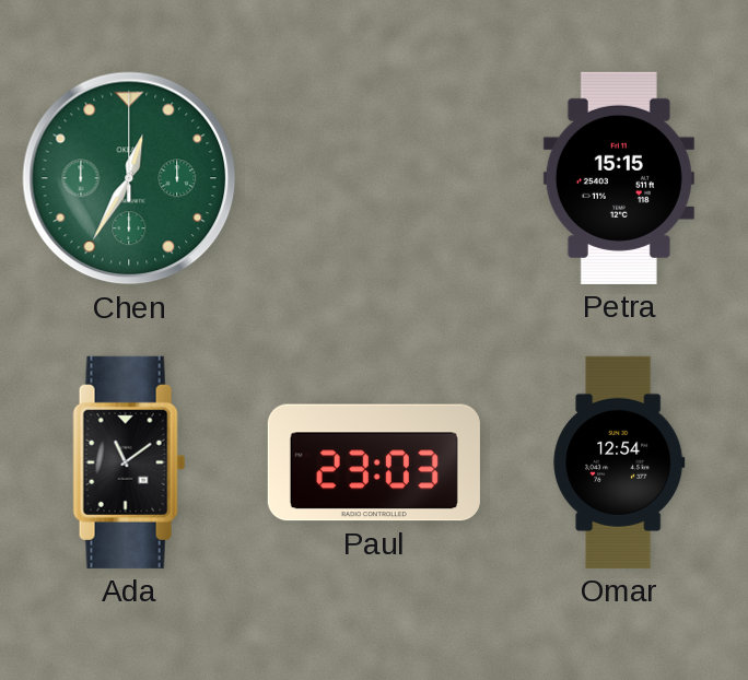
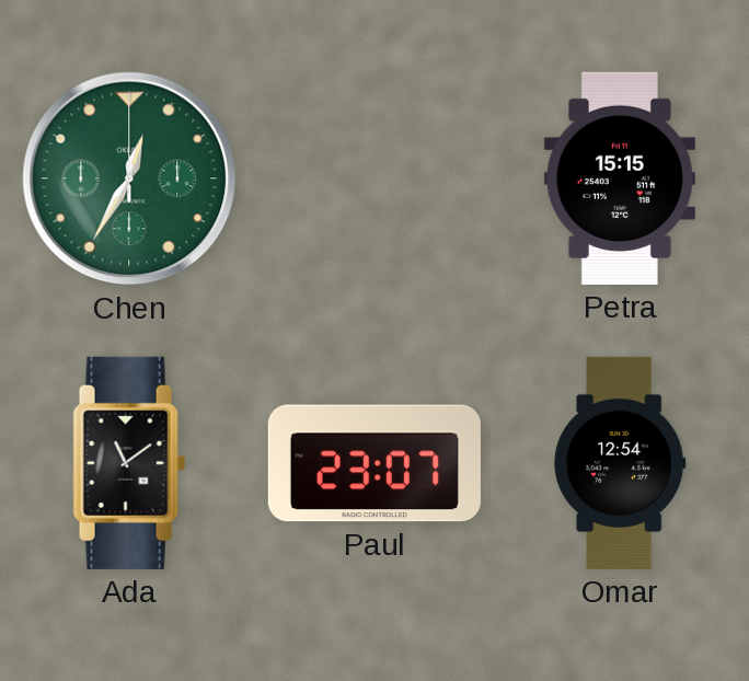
Paul: 23:03 -> 23:07
